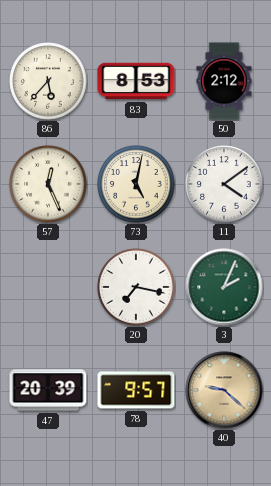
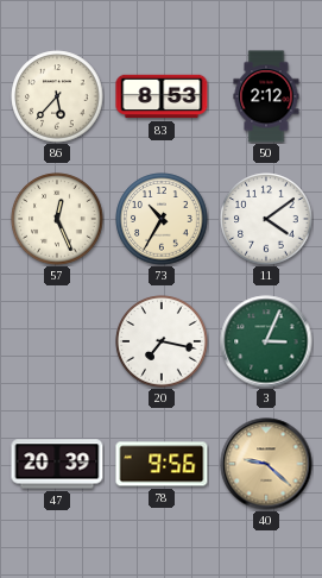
73: 5:02 -> 10:35
3: 2:04 -> 3:04
78: 9:57 -> 9:56
